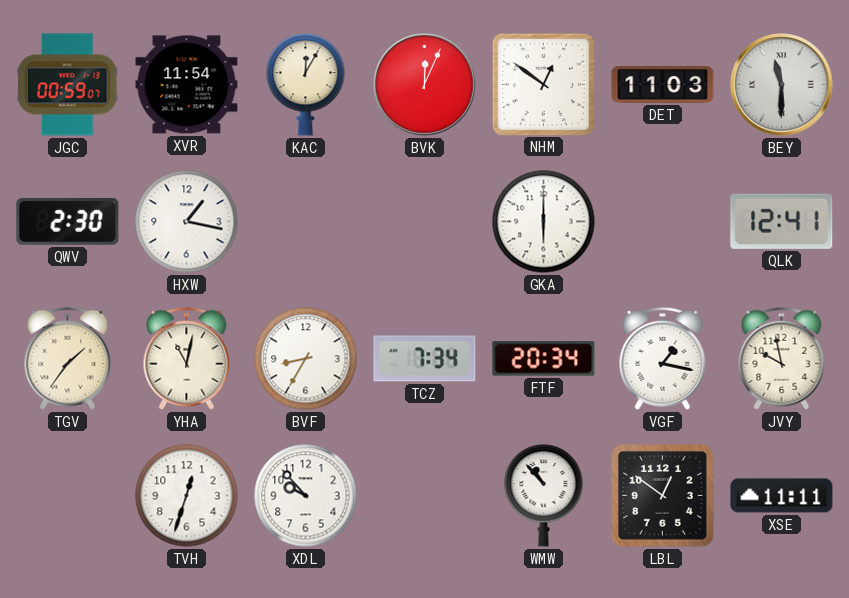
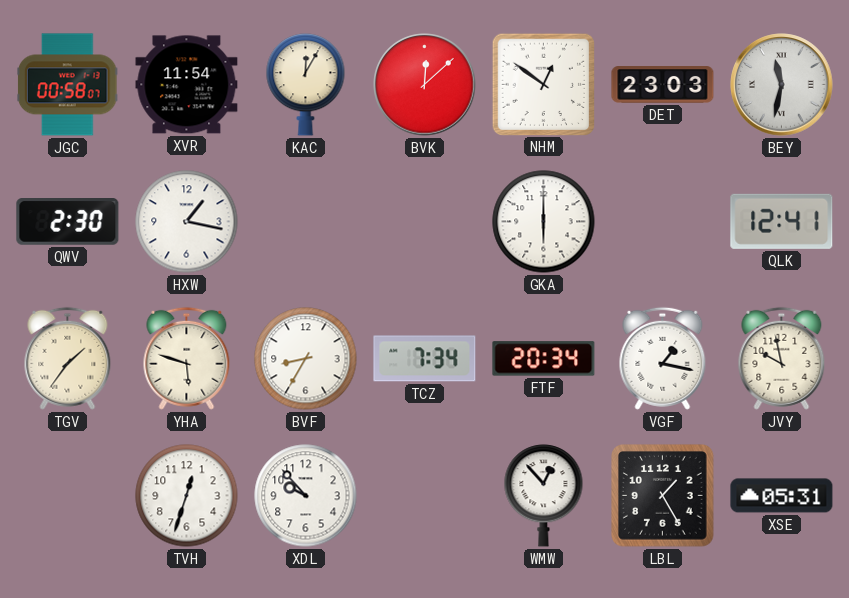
JGC: 00:59 -> 00:58
BVK: 12:04 -> 12:08
DET: 11:03 -> 23:03
BEY: 11:30 -> 11:32
YHA: 11:02 -> 5:48
WMW: 10:53 -> 12:53
LBL: 12:51 -> 1:25
XSE: 11:11 -> 05:31
